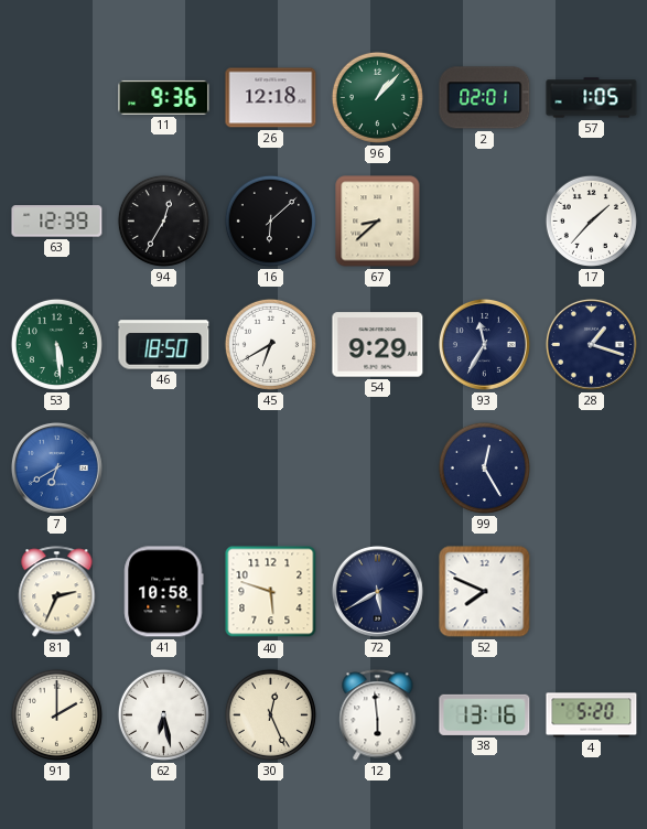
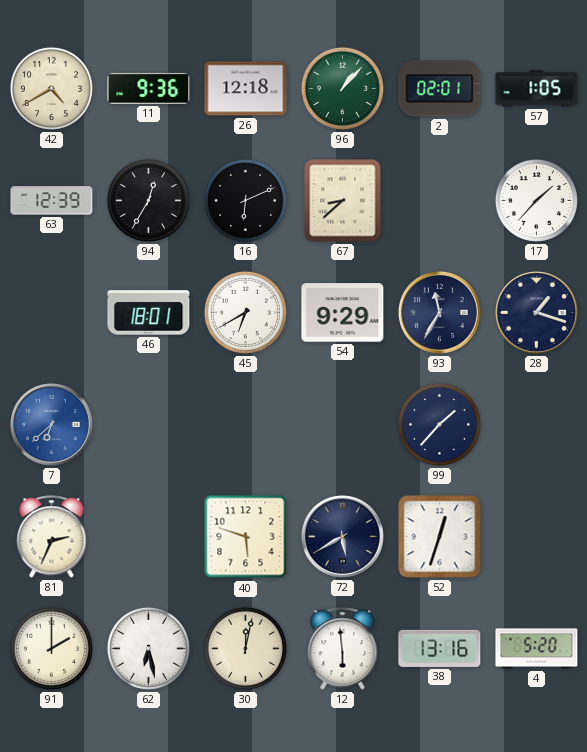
42: none -> 4:40
16: 6:08 -> 6:11
53: 5:29 -> none
46: 18:50 -> 18:01
7: 6:40 -> 6:38
99: 12:25 -> 1:37
41: 10:58 -> none
52: 7:49 -> 12:33
30: 12:26 -> 12:02
